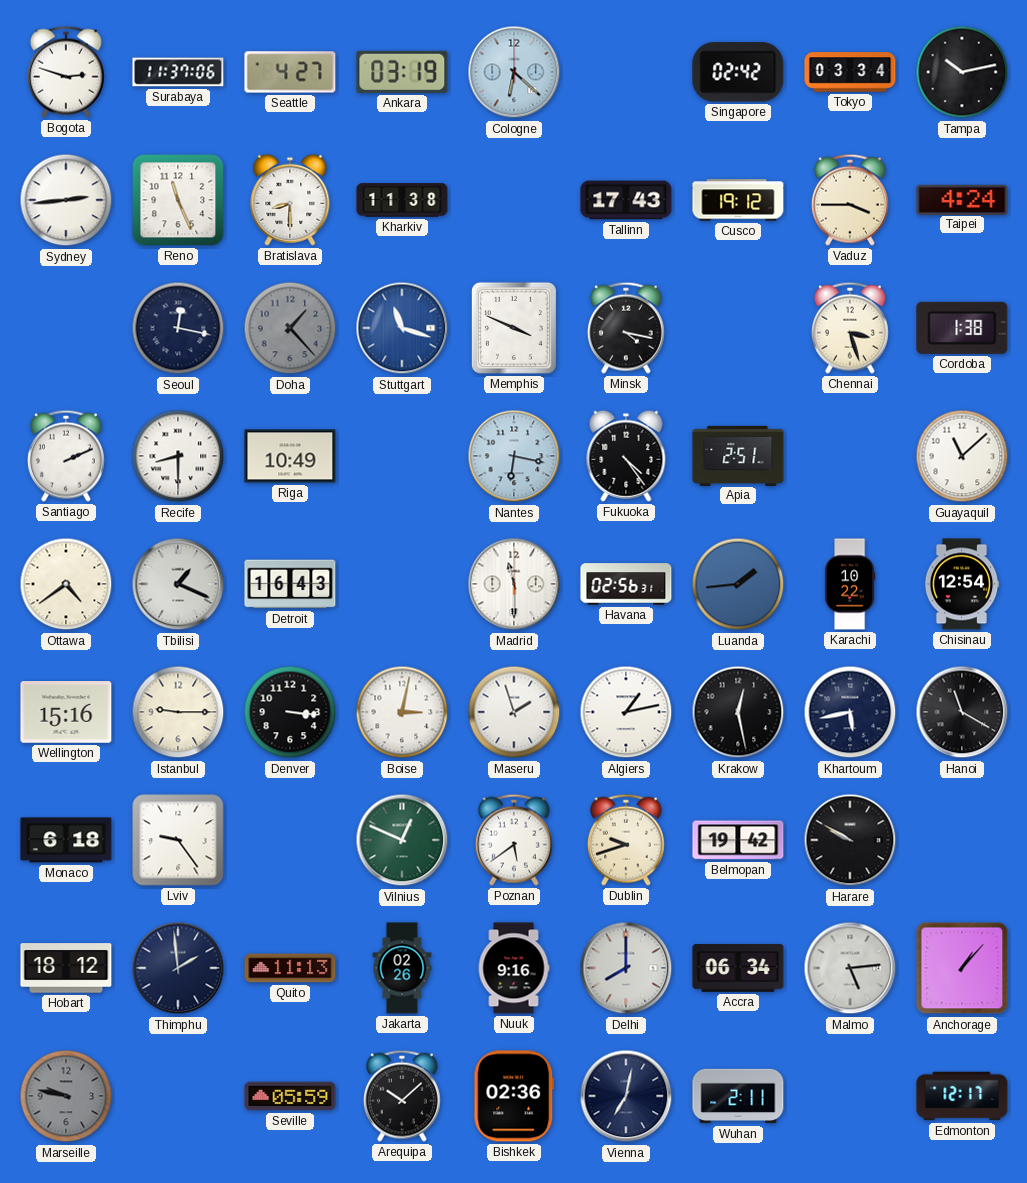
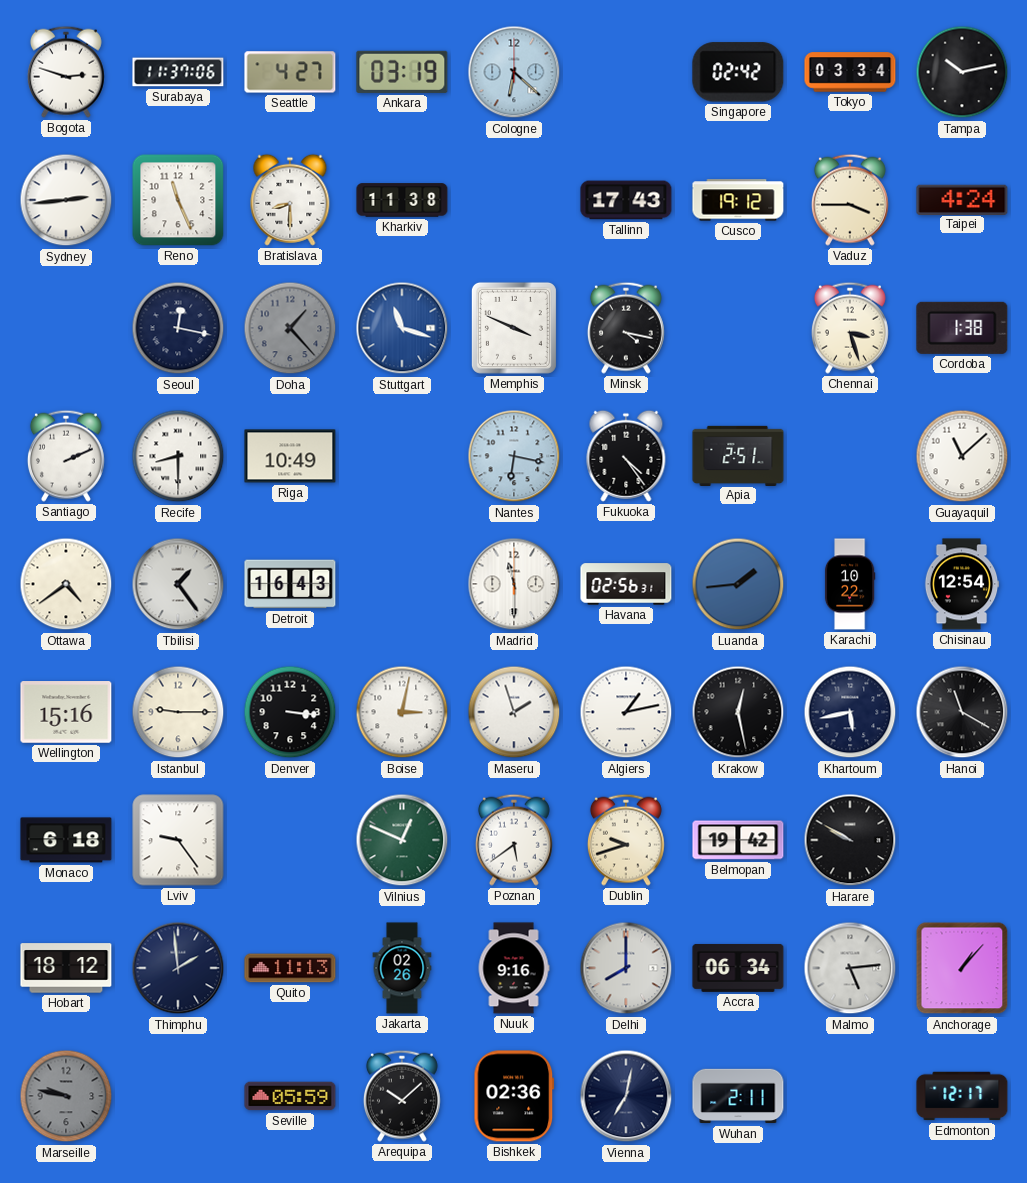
Tbilisi: 1:19 -> 1:24
